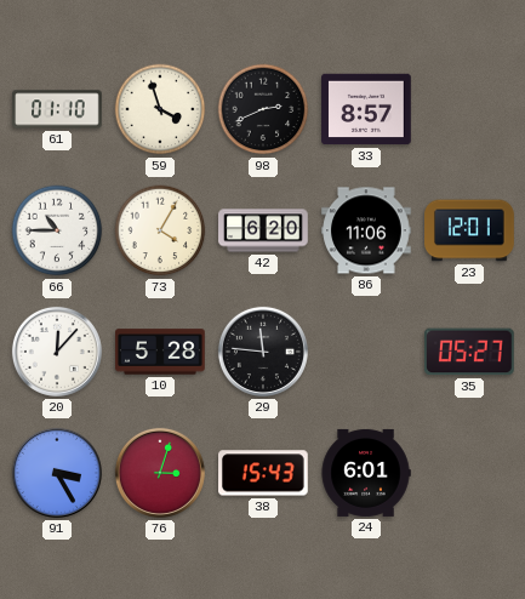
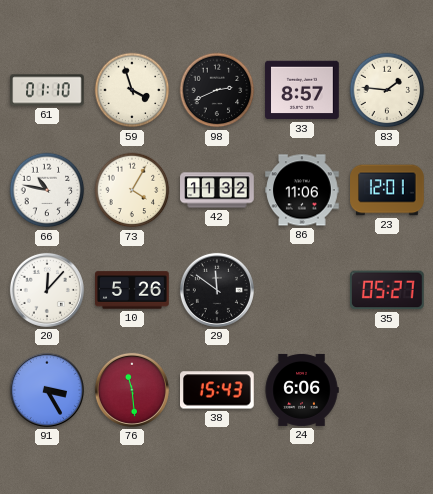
83: none -> 1:46
66: 10:45 -> 10:47
42: 6:20 -> 11:32
10: 5:28 -> 5:26
29: 11:46 -> 11:51
76: 3:03 -> 11:29
24: 6:01 -> 6:06
